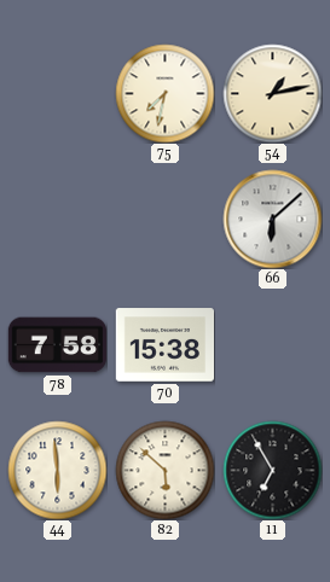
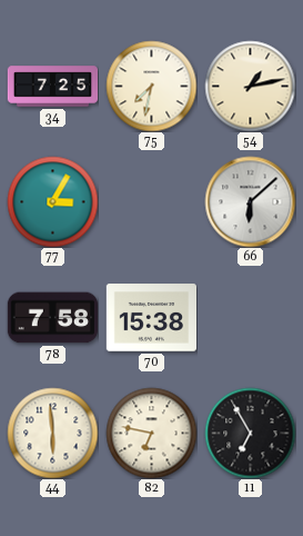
34: none -> 7:25
77: none -> 3:05
82: 5:52 -> 6:47
